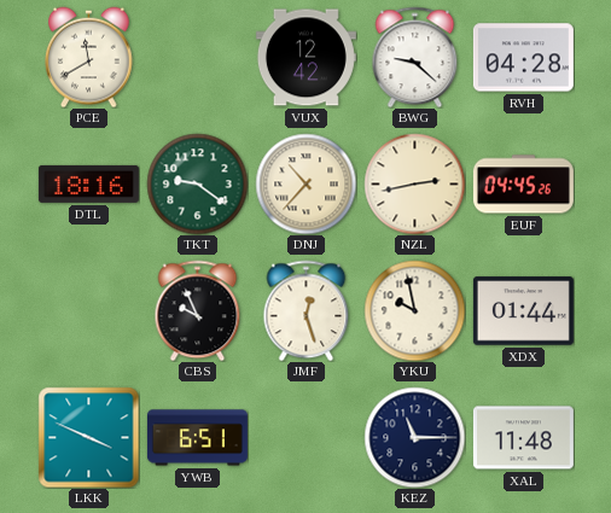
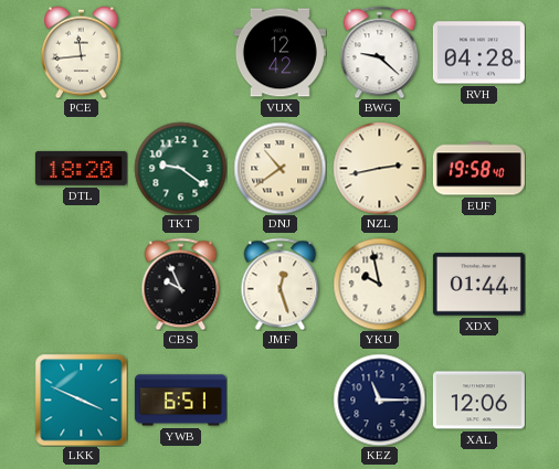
PCE: 11:40 -> 11:44
DTL: 18:16 -> 18:20
DNJ: 10:37 -> 10:39
EUF: 04:45 -> 19:58
XAL: 11:48 -> 12:06
